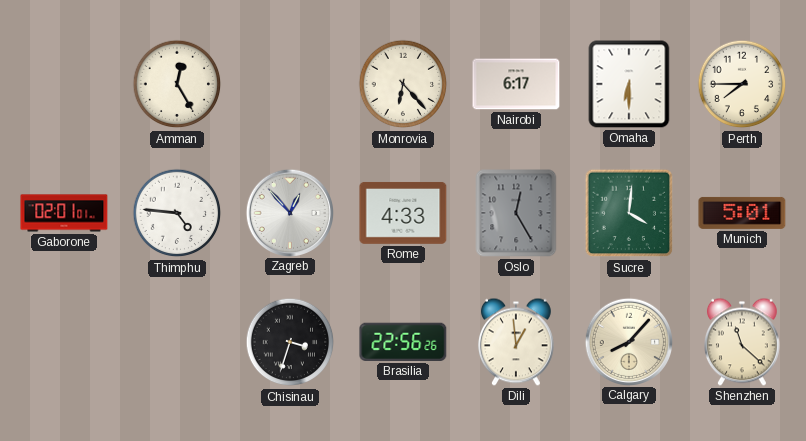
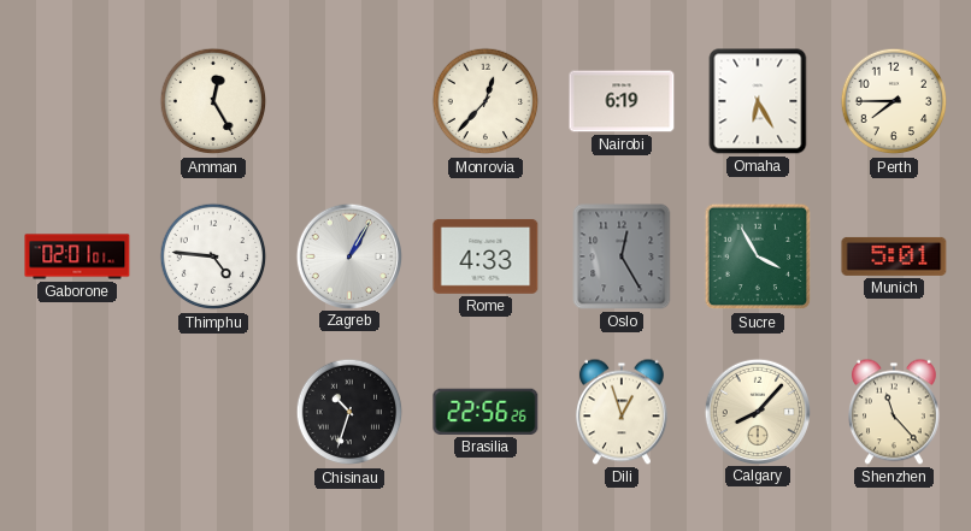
Monrovia: 6:23 -> 12:37
Nairobi: 6:17 -> 6:19
Omaha: 6:30 -> 6:25
Zagreb: 12:53 -> 1:05
Sucre: 4:01 -> 3:55
Chisinau: 3:33 -> 10:33
Dili: 12:59 -> 12:57
Shenzhen: 11:22 -> 11:23
